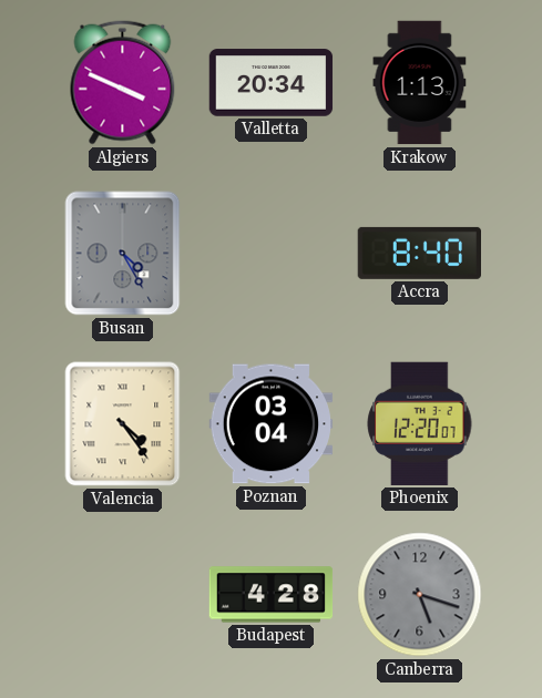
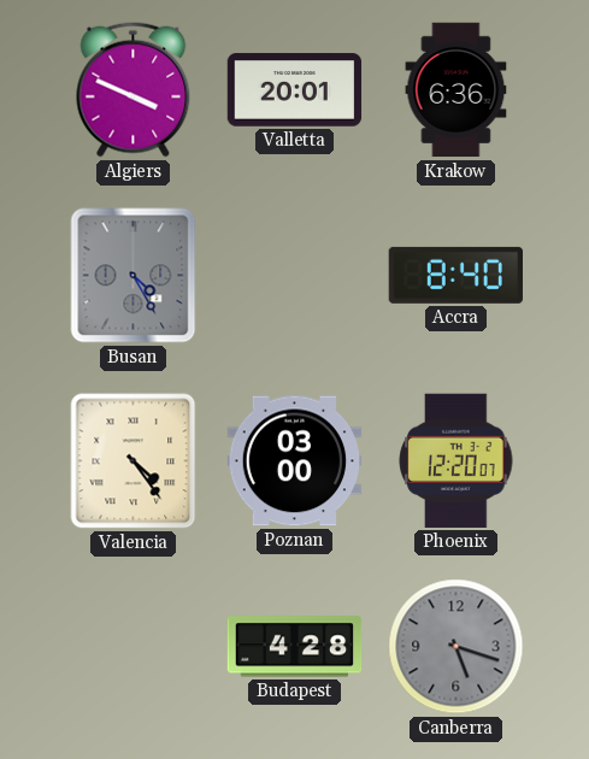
Valletta: 20:34 -> 20:01
Krakow: 1:13 -> 6:36
Poznan: 03:04 -> 03:00
